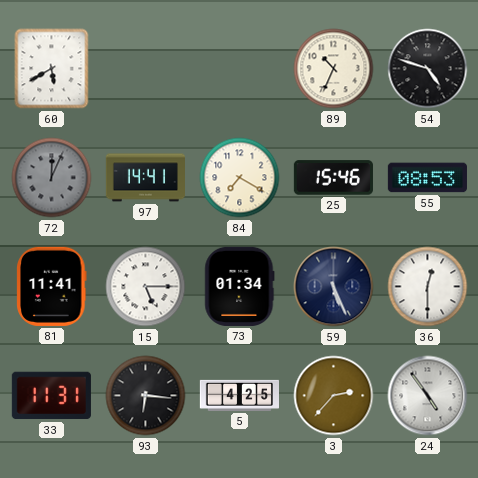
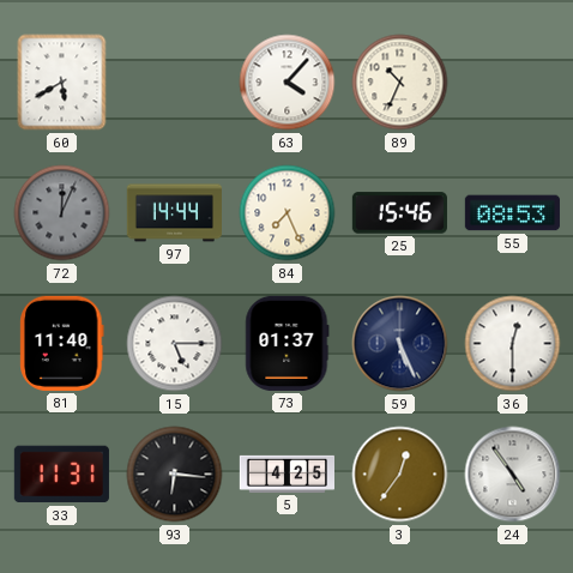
63: none -> 4:07
54: 4:48 -> none
97: 14:41 -> 14:44
84: 7:20 -> 7:26
81: 11:41 -> 11:40
73: 01:34 -> 01:37
3: 2:37 -> 12:36
